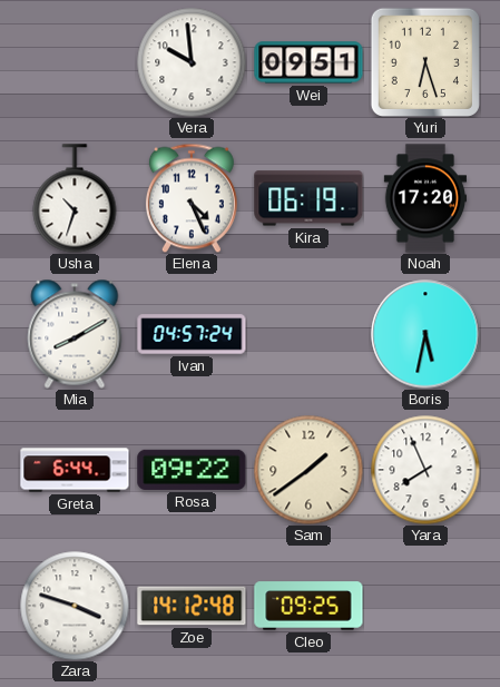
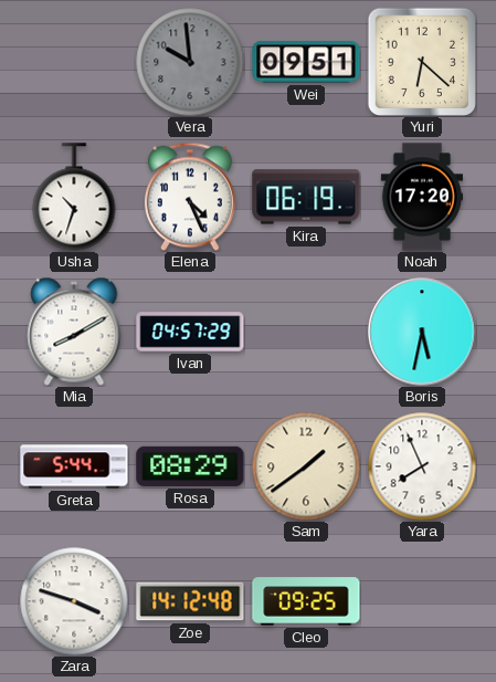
Vera dial: white -> grey
Yuri: 6:27 -> 6:22
Ivan: 04:57:24 -> 04:57:29
Greta: 6:44 -> 5:44
Rosa: 09:22 -> 08:29
